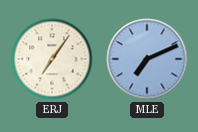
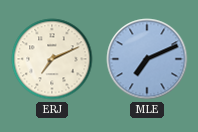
ERJ: 7:06 -> 7:11
